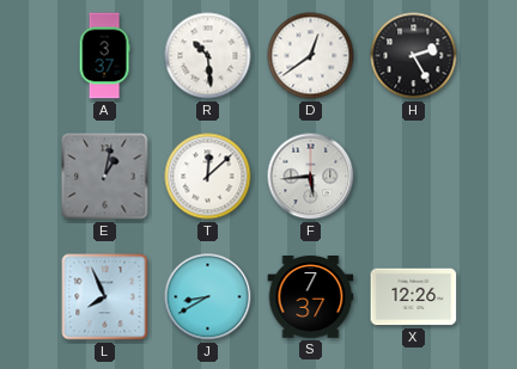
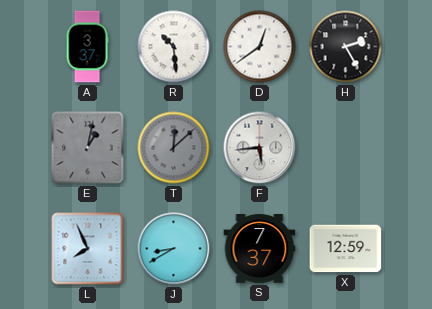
T dial: white -> grey
X: 12:26 -> 12:59
